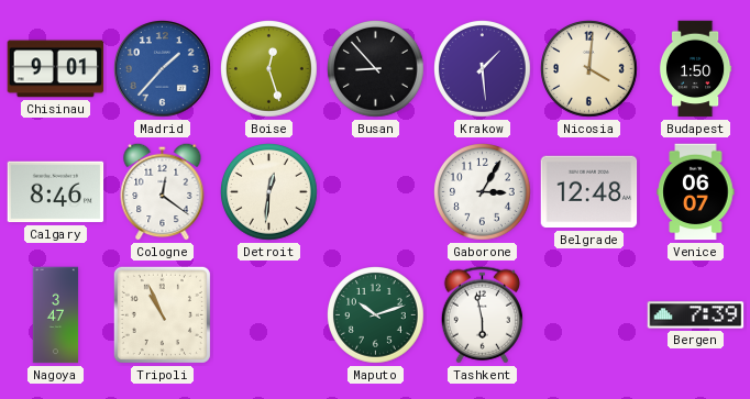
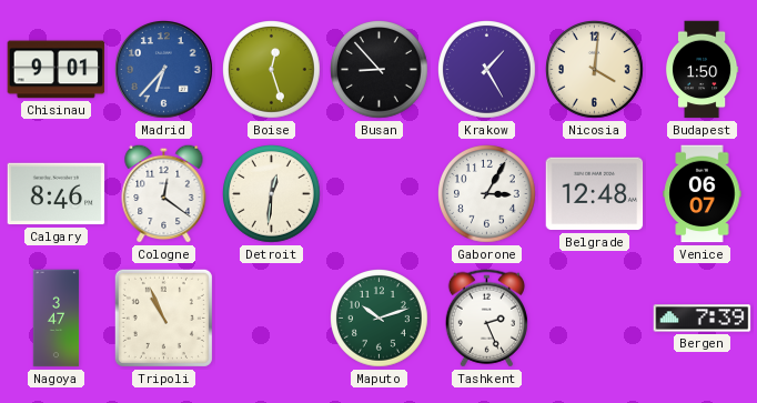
Madrid: 1:37 -> 6:37
Krakow: 1:29 -> 1:25
Tashkent: 5:58 -> 2:26
